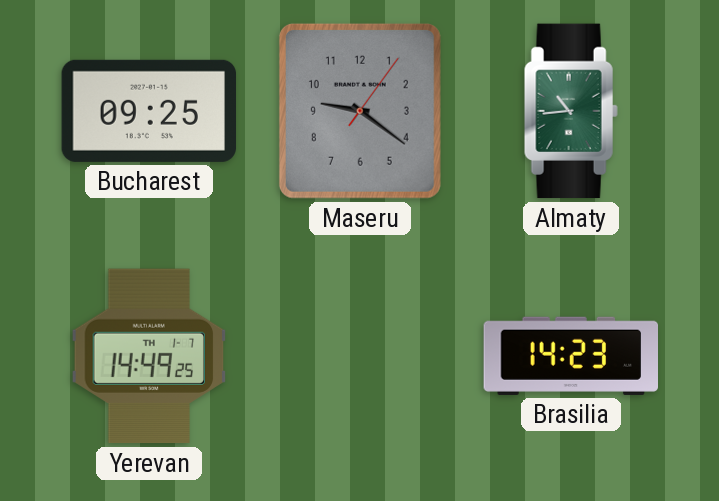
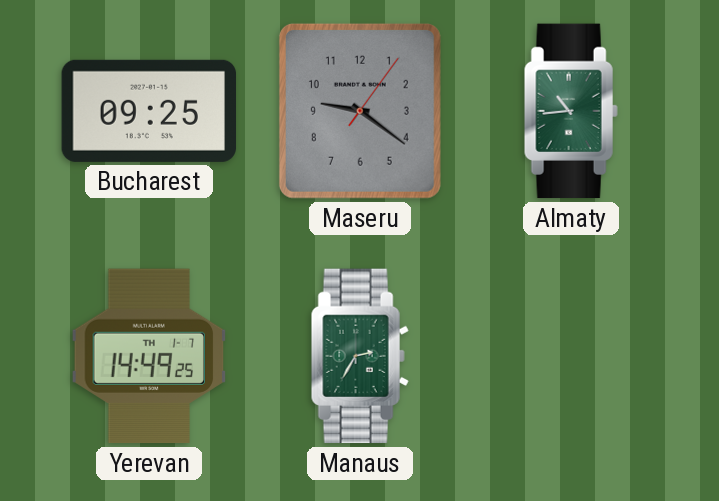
Manaus: none -> 2:35
Brasilia: 14:23 -> none
